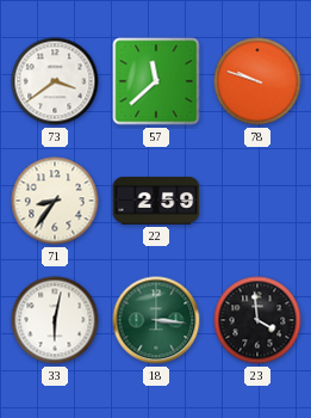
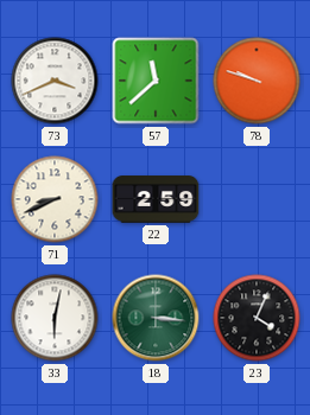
73: 3:39 -> 3:41
71: 8:36 -> 8:41
23: 3:59 -> 4:04
